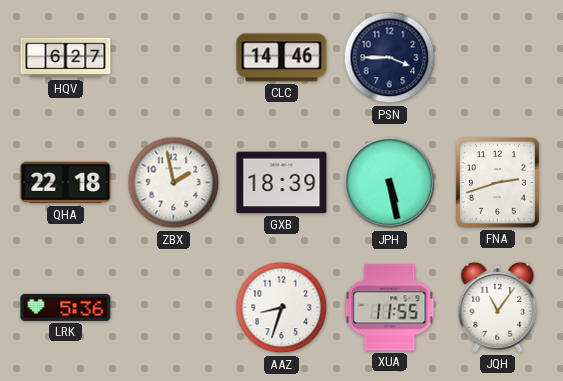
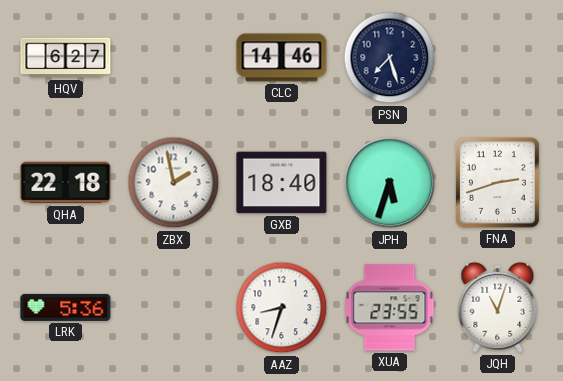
PSN: 3:45 -> 7:27
GXB: 18:39 -> 18:40
JPH: 5:28 -> 5:33
XUA: 11:55 -> 23:55
JQH: 11:06 -> 11:03
